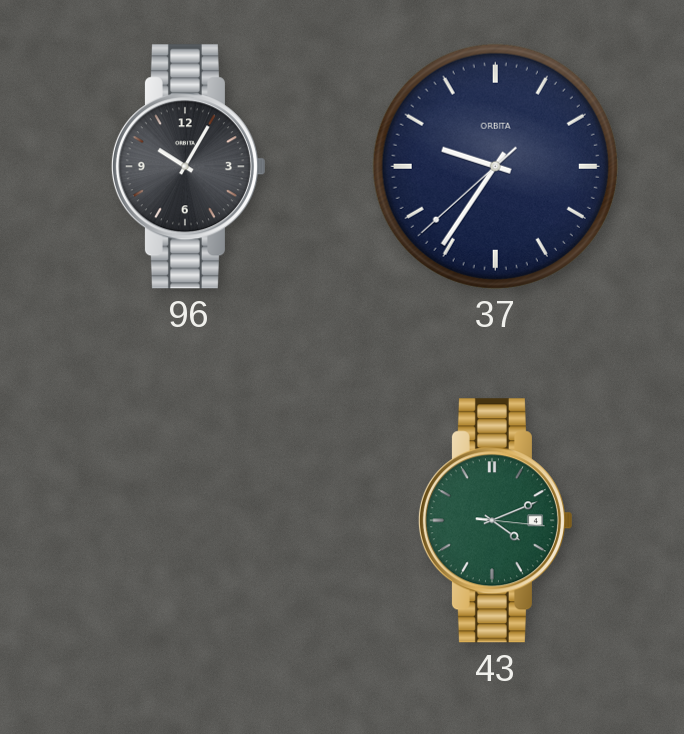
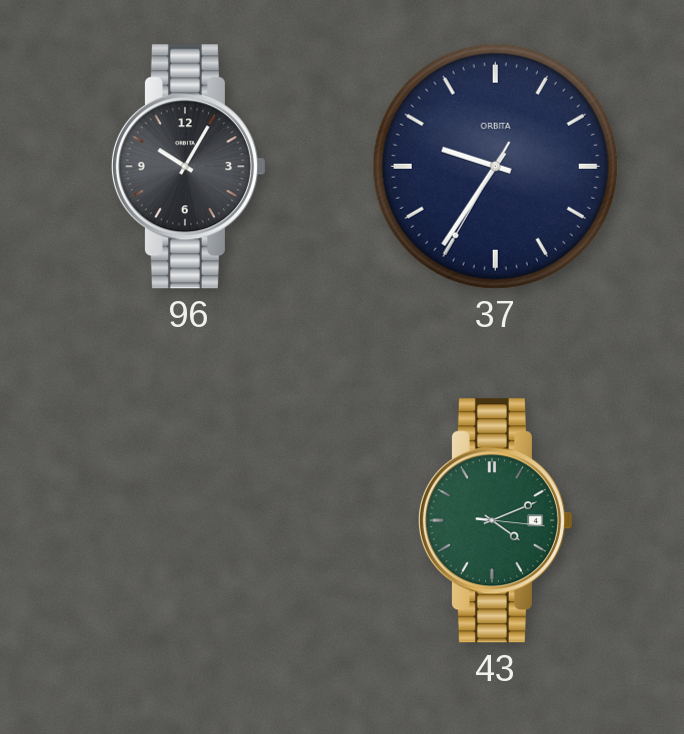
37: 9:35:38 -> 9:35:35
